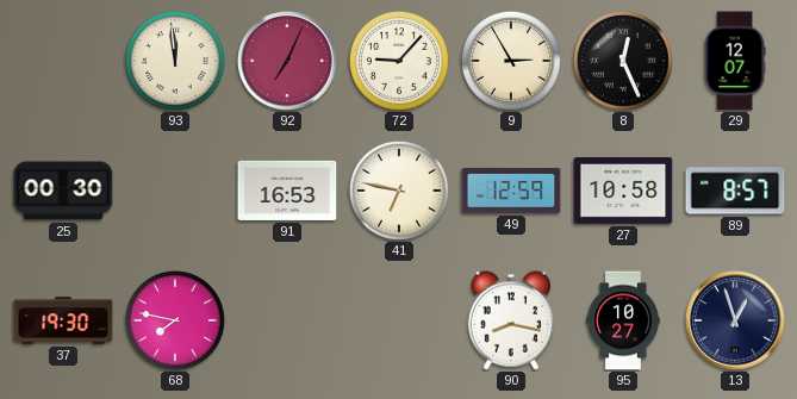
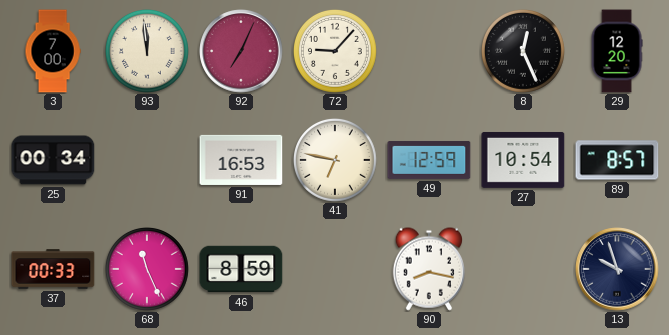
3: none -> 7:00
9: 2:55 -> none
29: 12:07 -> 12:20
25: 00:30 -> 00:34
27: 10:58 -> 10:54
37: 19:30 -> 00:33
68: 7:47 -> 11:26
46: none -> 8:59
95: 10:27 -> none
13: 12:57 -> 9:57
